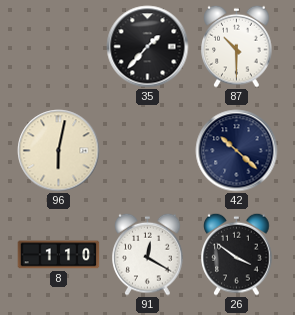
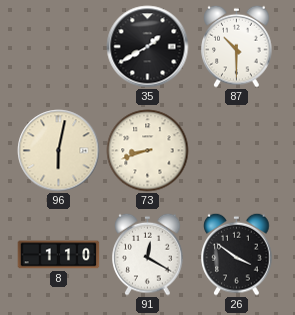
35: 1:37 -> 1:40
73: none -> 8:42
42: 10:22 -> none
